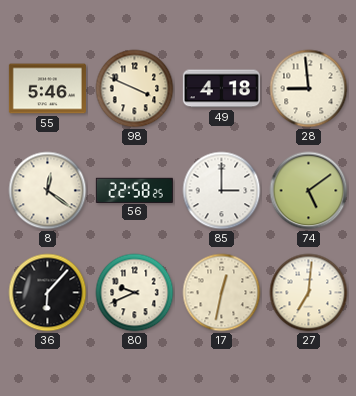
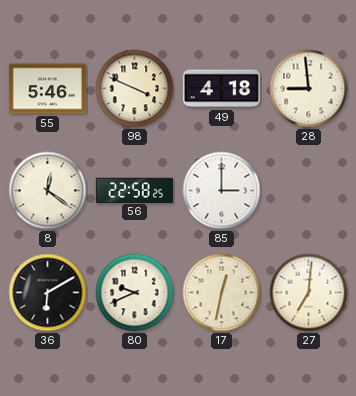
74: 5:09 -> none
36: 6:07 -> 6:10
